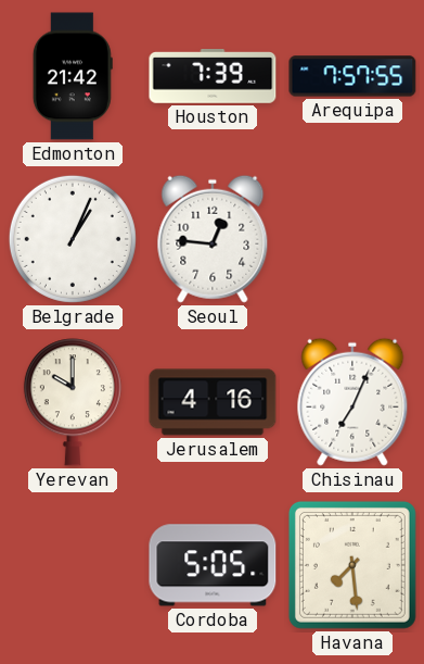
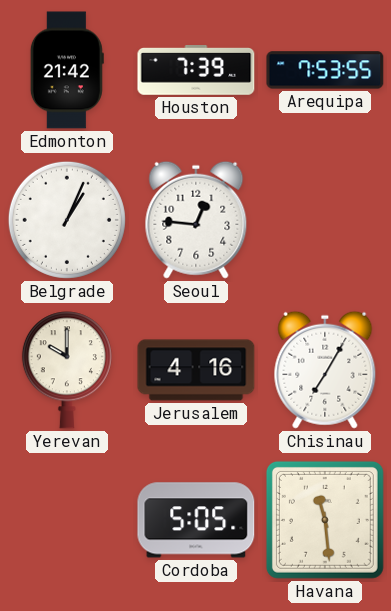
Arequipa: 7:57 -> 7:53
Chisinau: 7:04 -> 7:05
Havana: 7:29 -> 11:29
